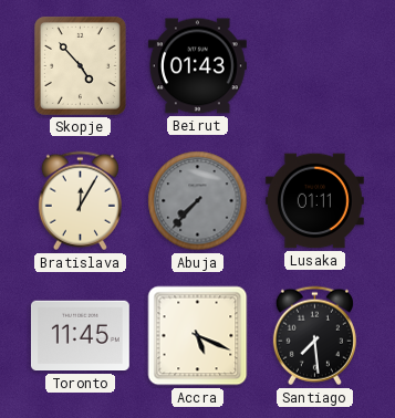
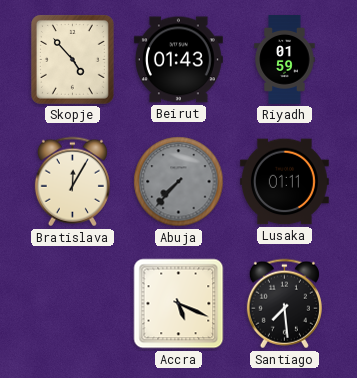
Riyadh: none -> 01:59
Toronto: 11:45 -> none
